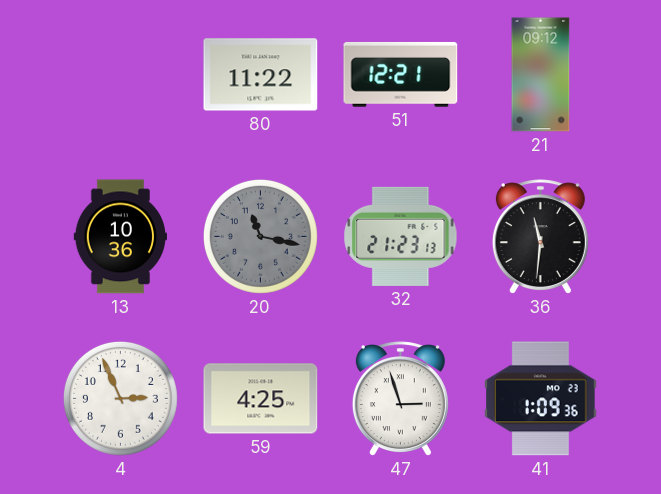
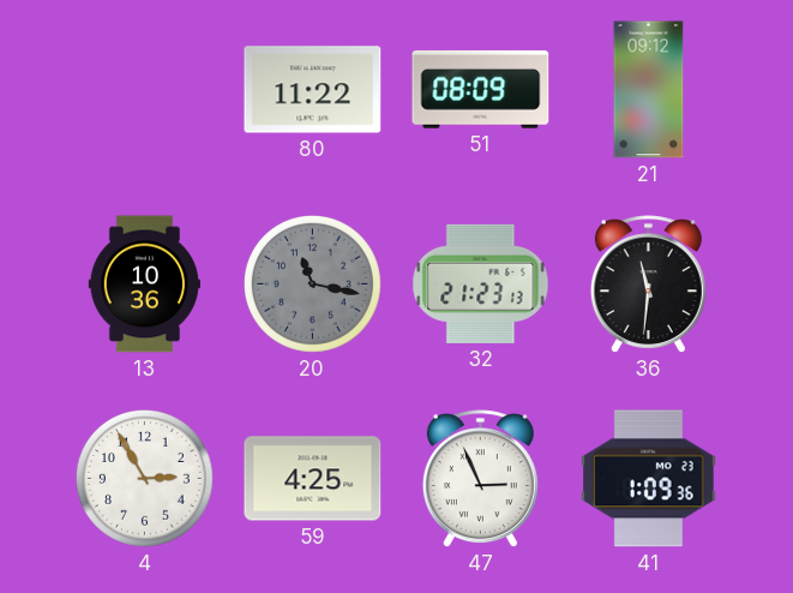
51: 12:21 -> 08:09
4: 2:56 -> 2:55
47: 2:57 -> 2:56
